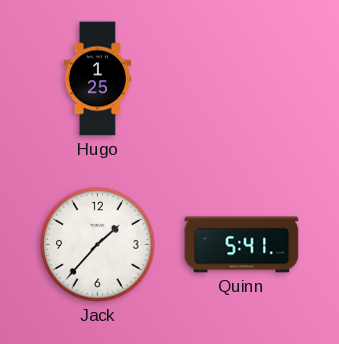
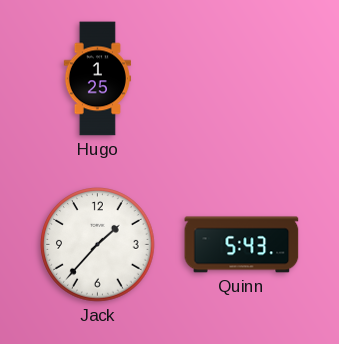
Quinn: 5:41 -> 5:43
